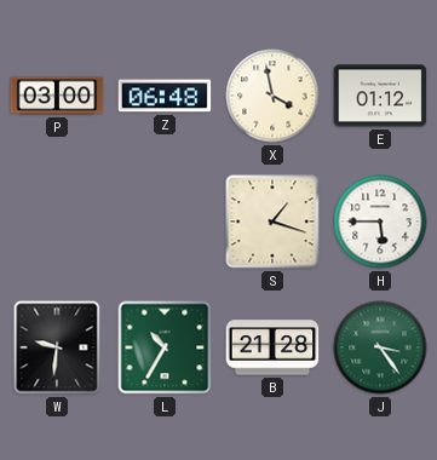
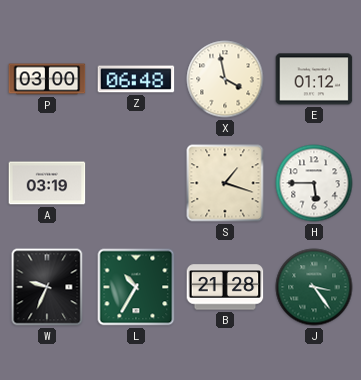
A: none -> 03:19
W: 9:31 -> 9:34
